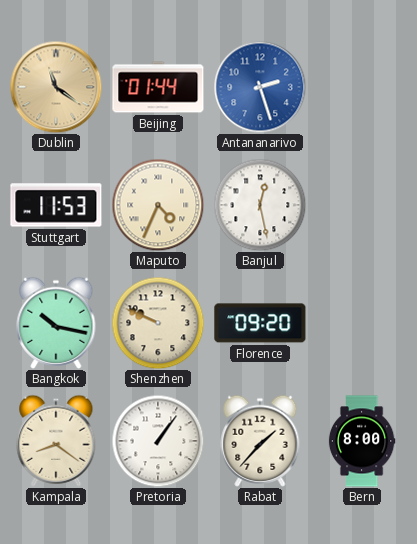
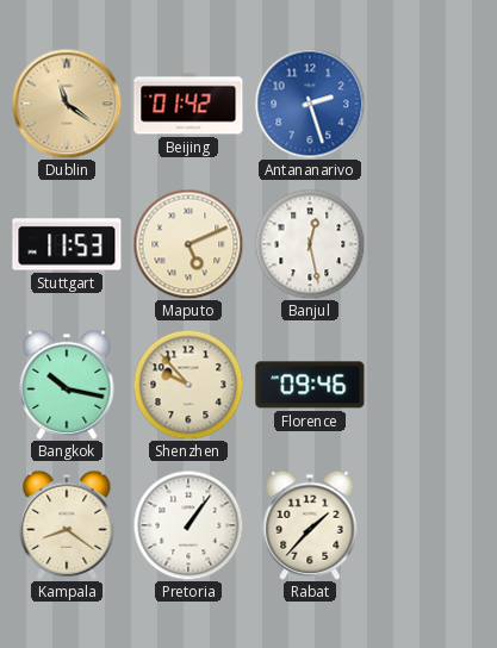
Beijing: 01:44 -> 01:42
Maputo: 4:34 -> 5:11
Shenzhen: 9:49 -> 9:53
Florence: 09:20 -> 09:46
Bern: 8:00 -> none
